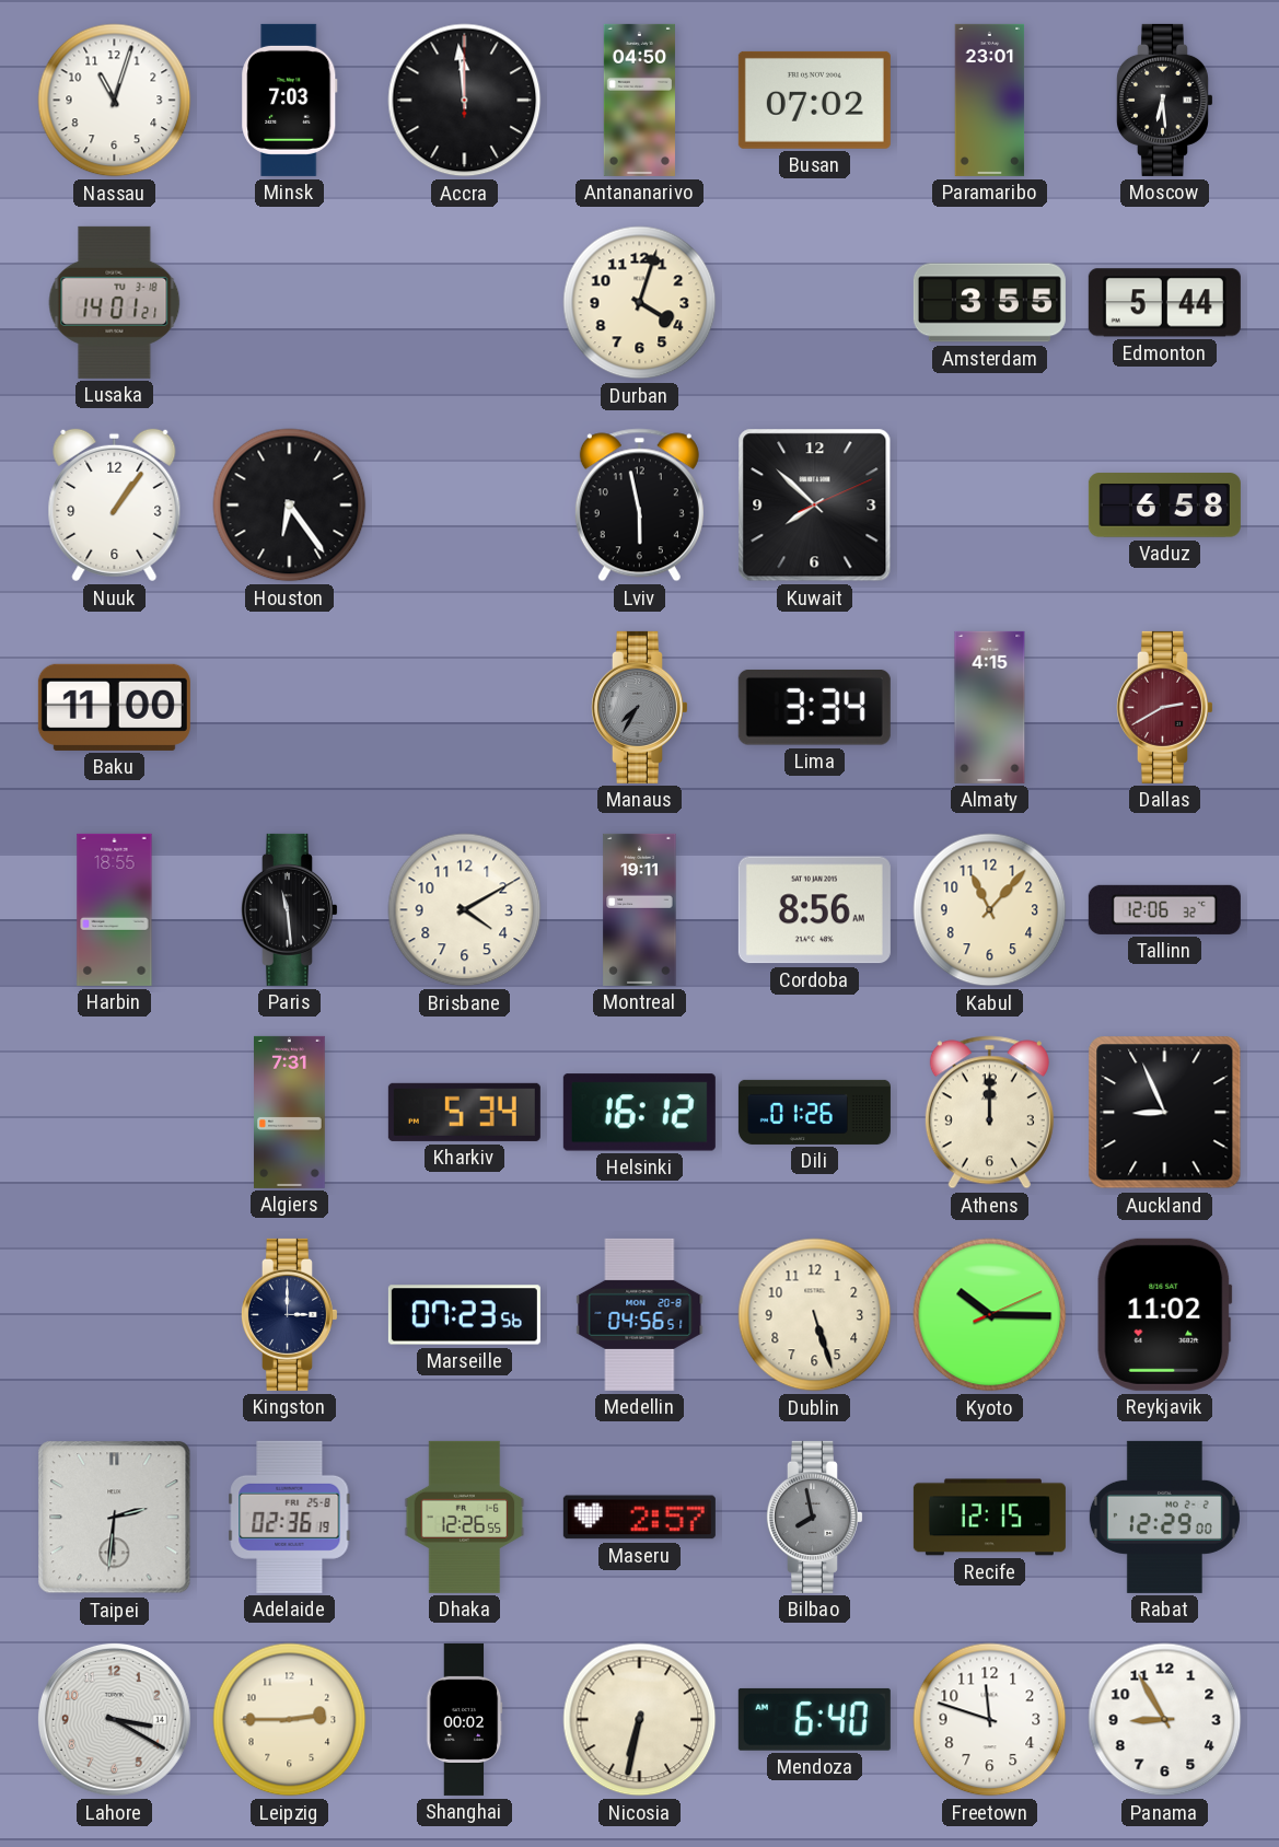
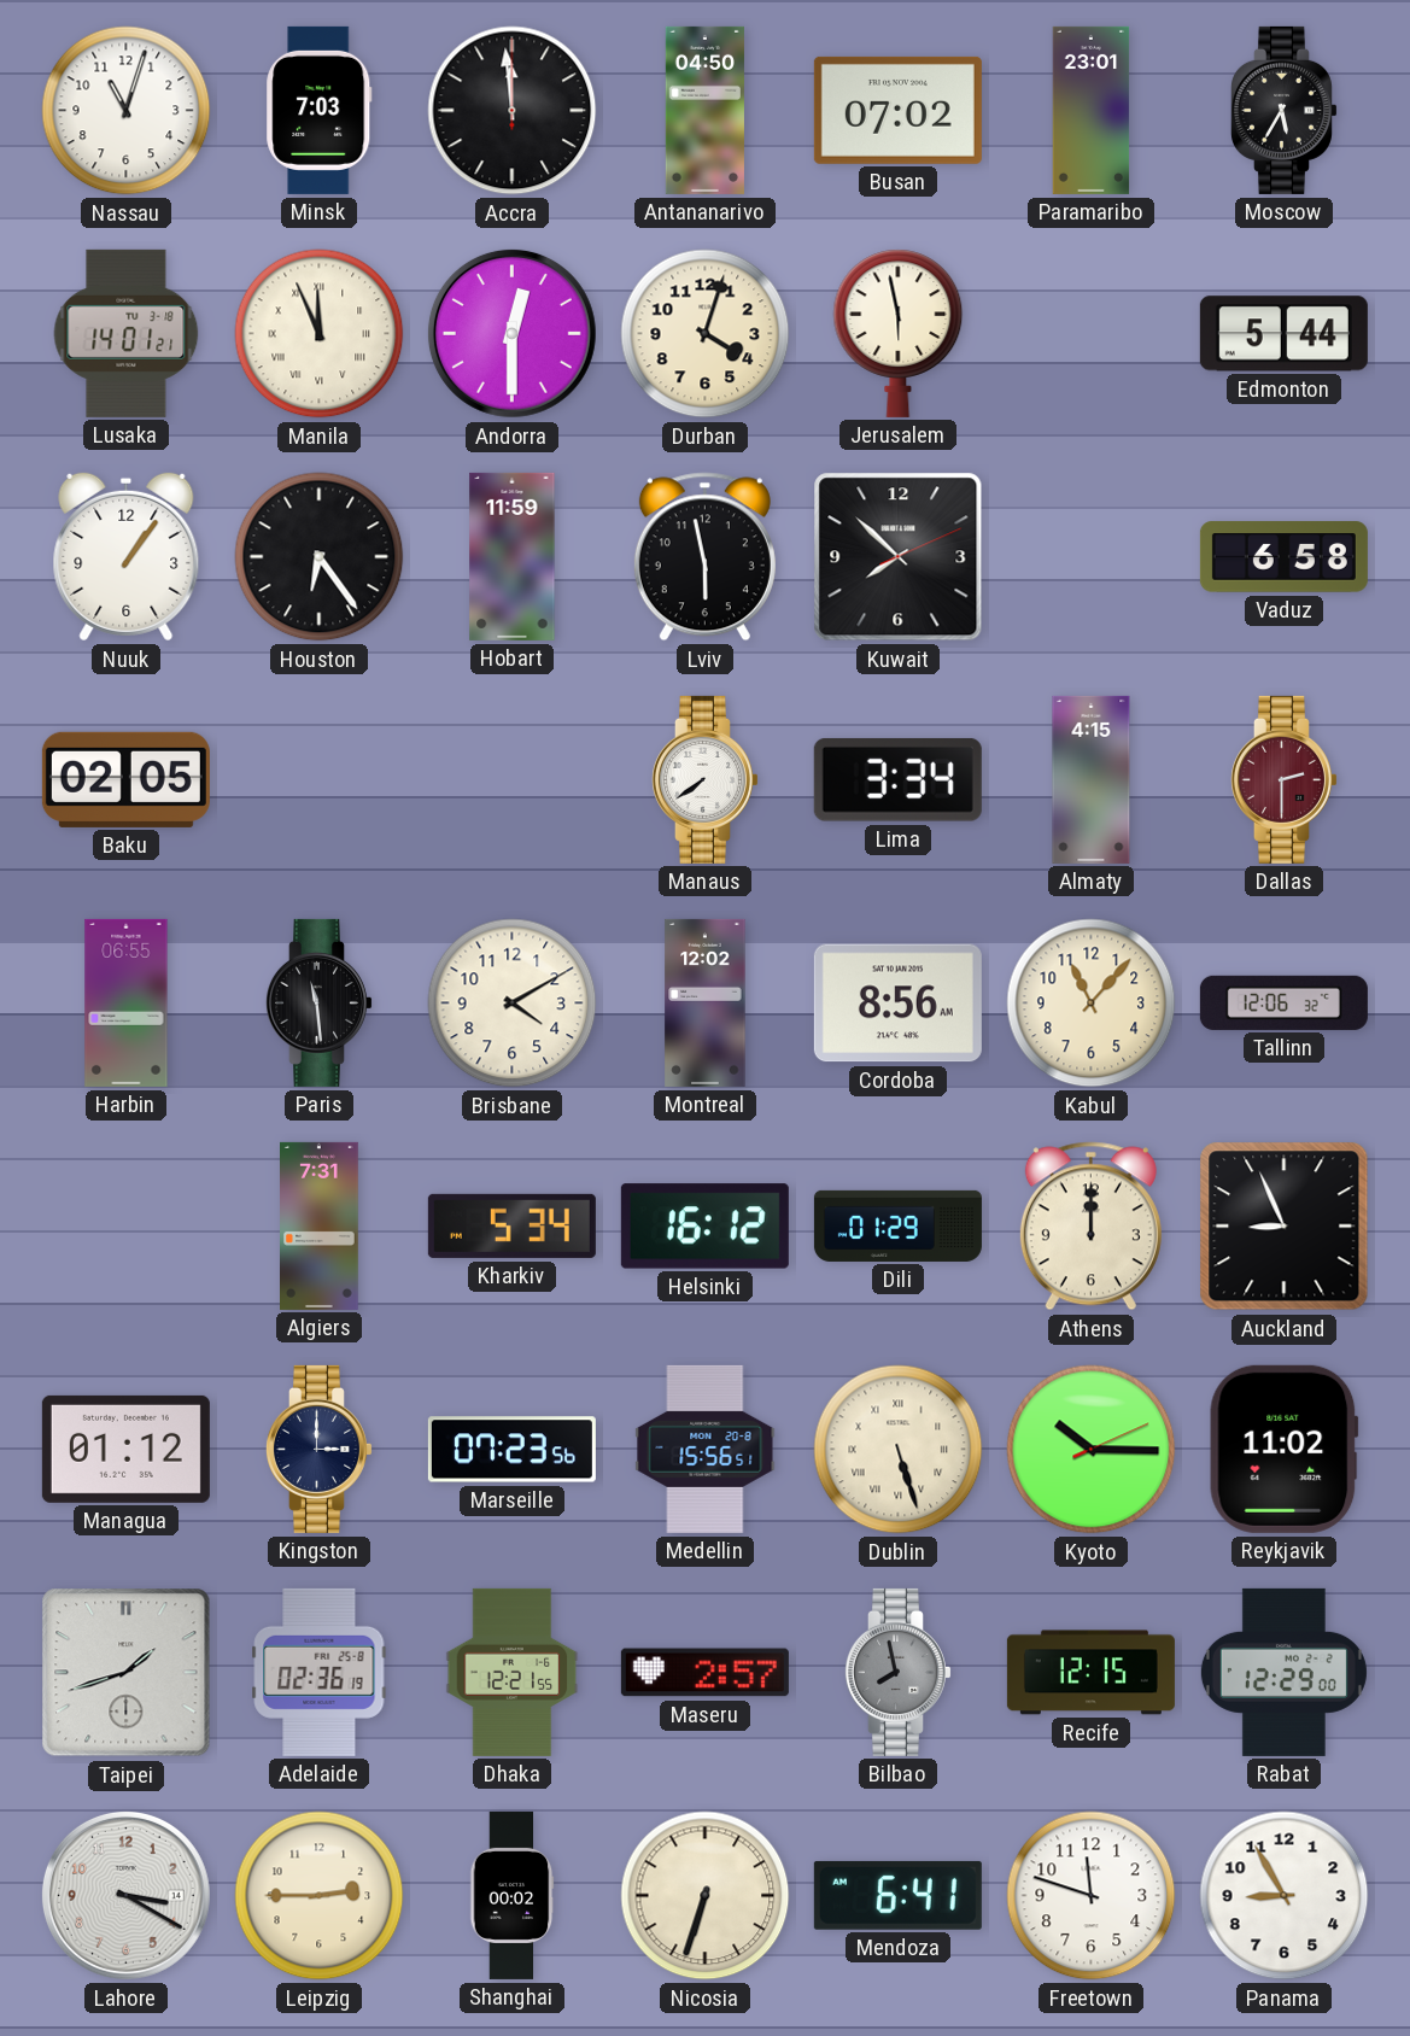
Moscow: 6:29 -> 5:35
Manila: none -> 11:56
Andorra: none -> 12:30
Jerusalem: none -> 5:58
Amsterdam: 3:55 -> none
Hobart: none -> 11:59
Baku: 11:00 -> 02:05
Manaus: 7:35 -> 7:39
Manaus dial: grey -> white
Dallas: 2:40 -> 2:30
Harbin: 18:55 -> 06:55
Montreal: 19:11 -> 12:02
Dili: 01:26 -> 01:29
Managua: none -> 01:12
Medellin: 04:56 -> 15:56
Dublin numerals: Arabic -> Roman
Taipei: 2:31 -> 1:42
Dhaka: 12:26 -> 12:21
Nicosia: 6:32 -> 6:33
Mendoza: 6:40 -> 6:41
